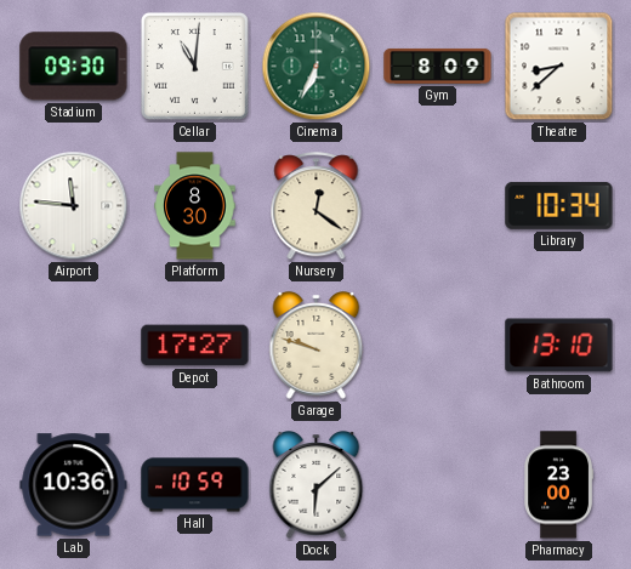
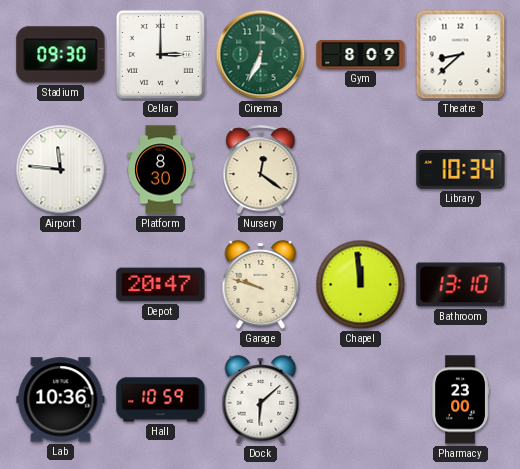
Cellar: 11:01 -> 3:00
Depot: 17:27 -> 20:47
Chapel: none -> 11:59
